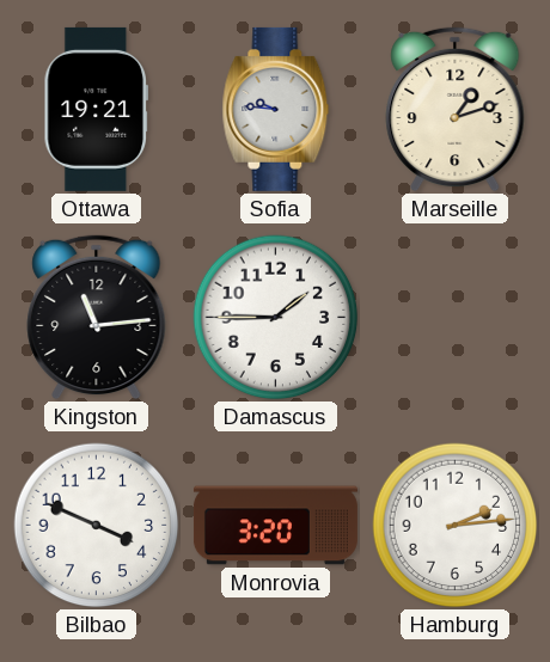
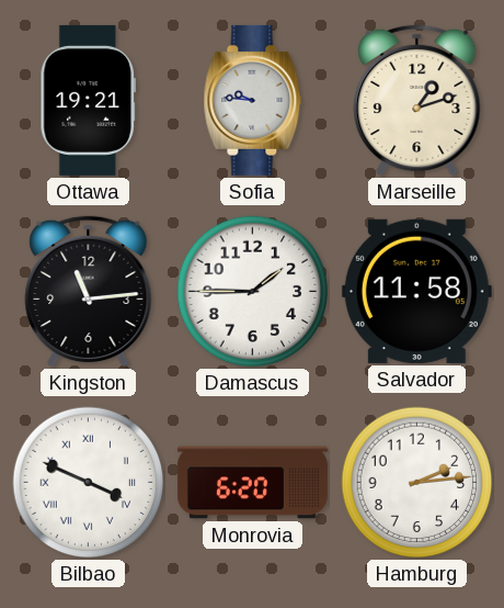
Salvador: none -> 11:58
Bilbao numerals: Arabic -> Roman
Monrovia: 3:20 -> 6:20
